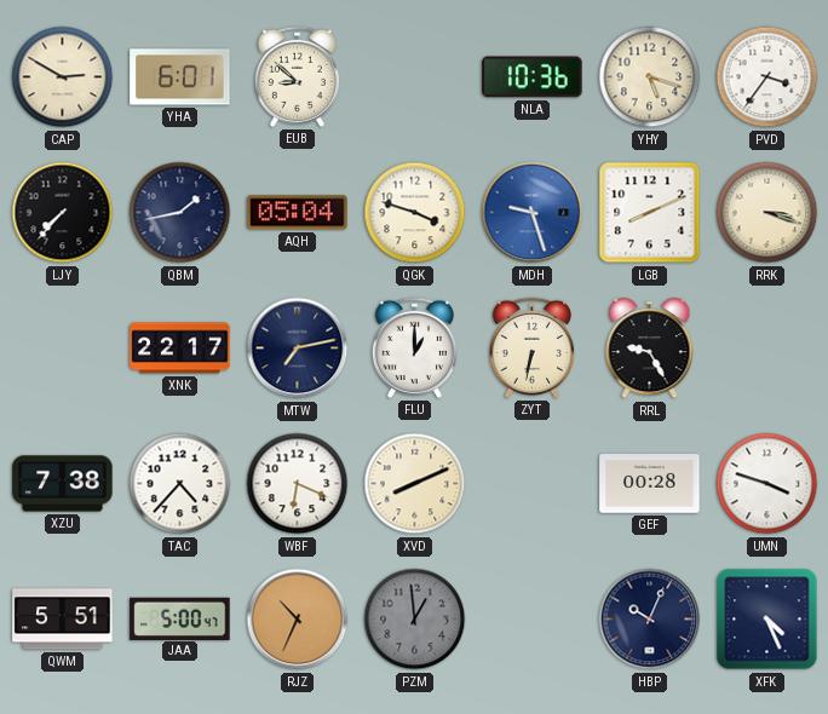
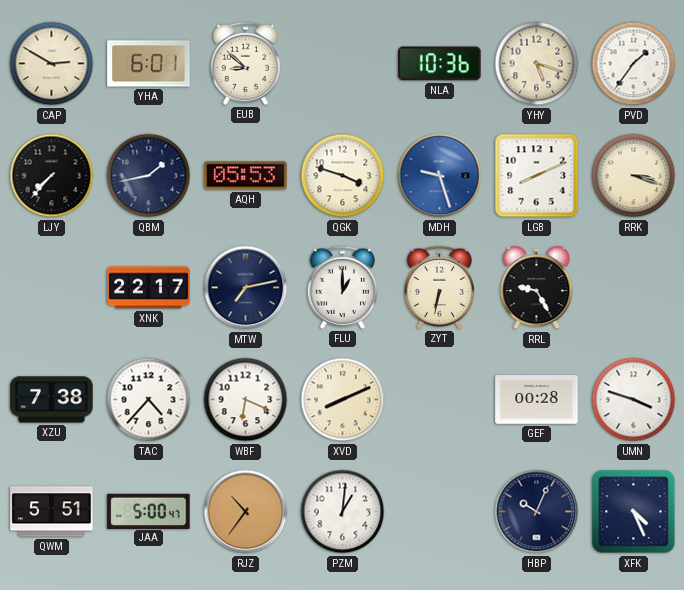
PVD: 3:36 -> 1:36
AQH: 05:04 -> 05:53
RJZ: 10:34 -> 10:36
PZM: 12:59 -> 1:01
PZM dial: grey -> white
